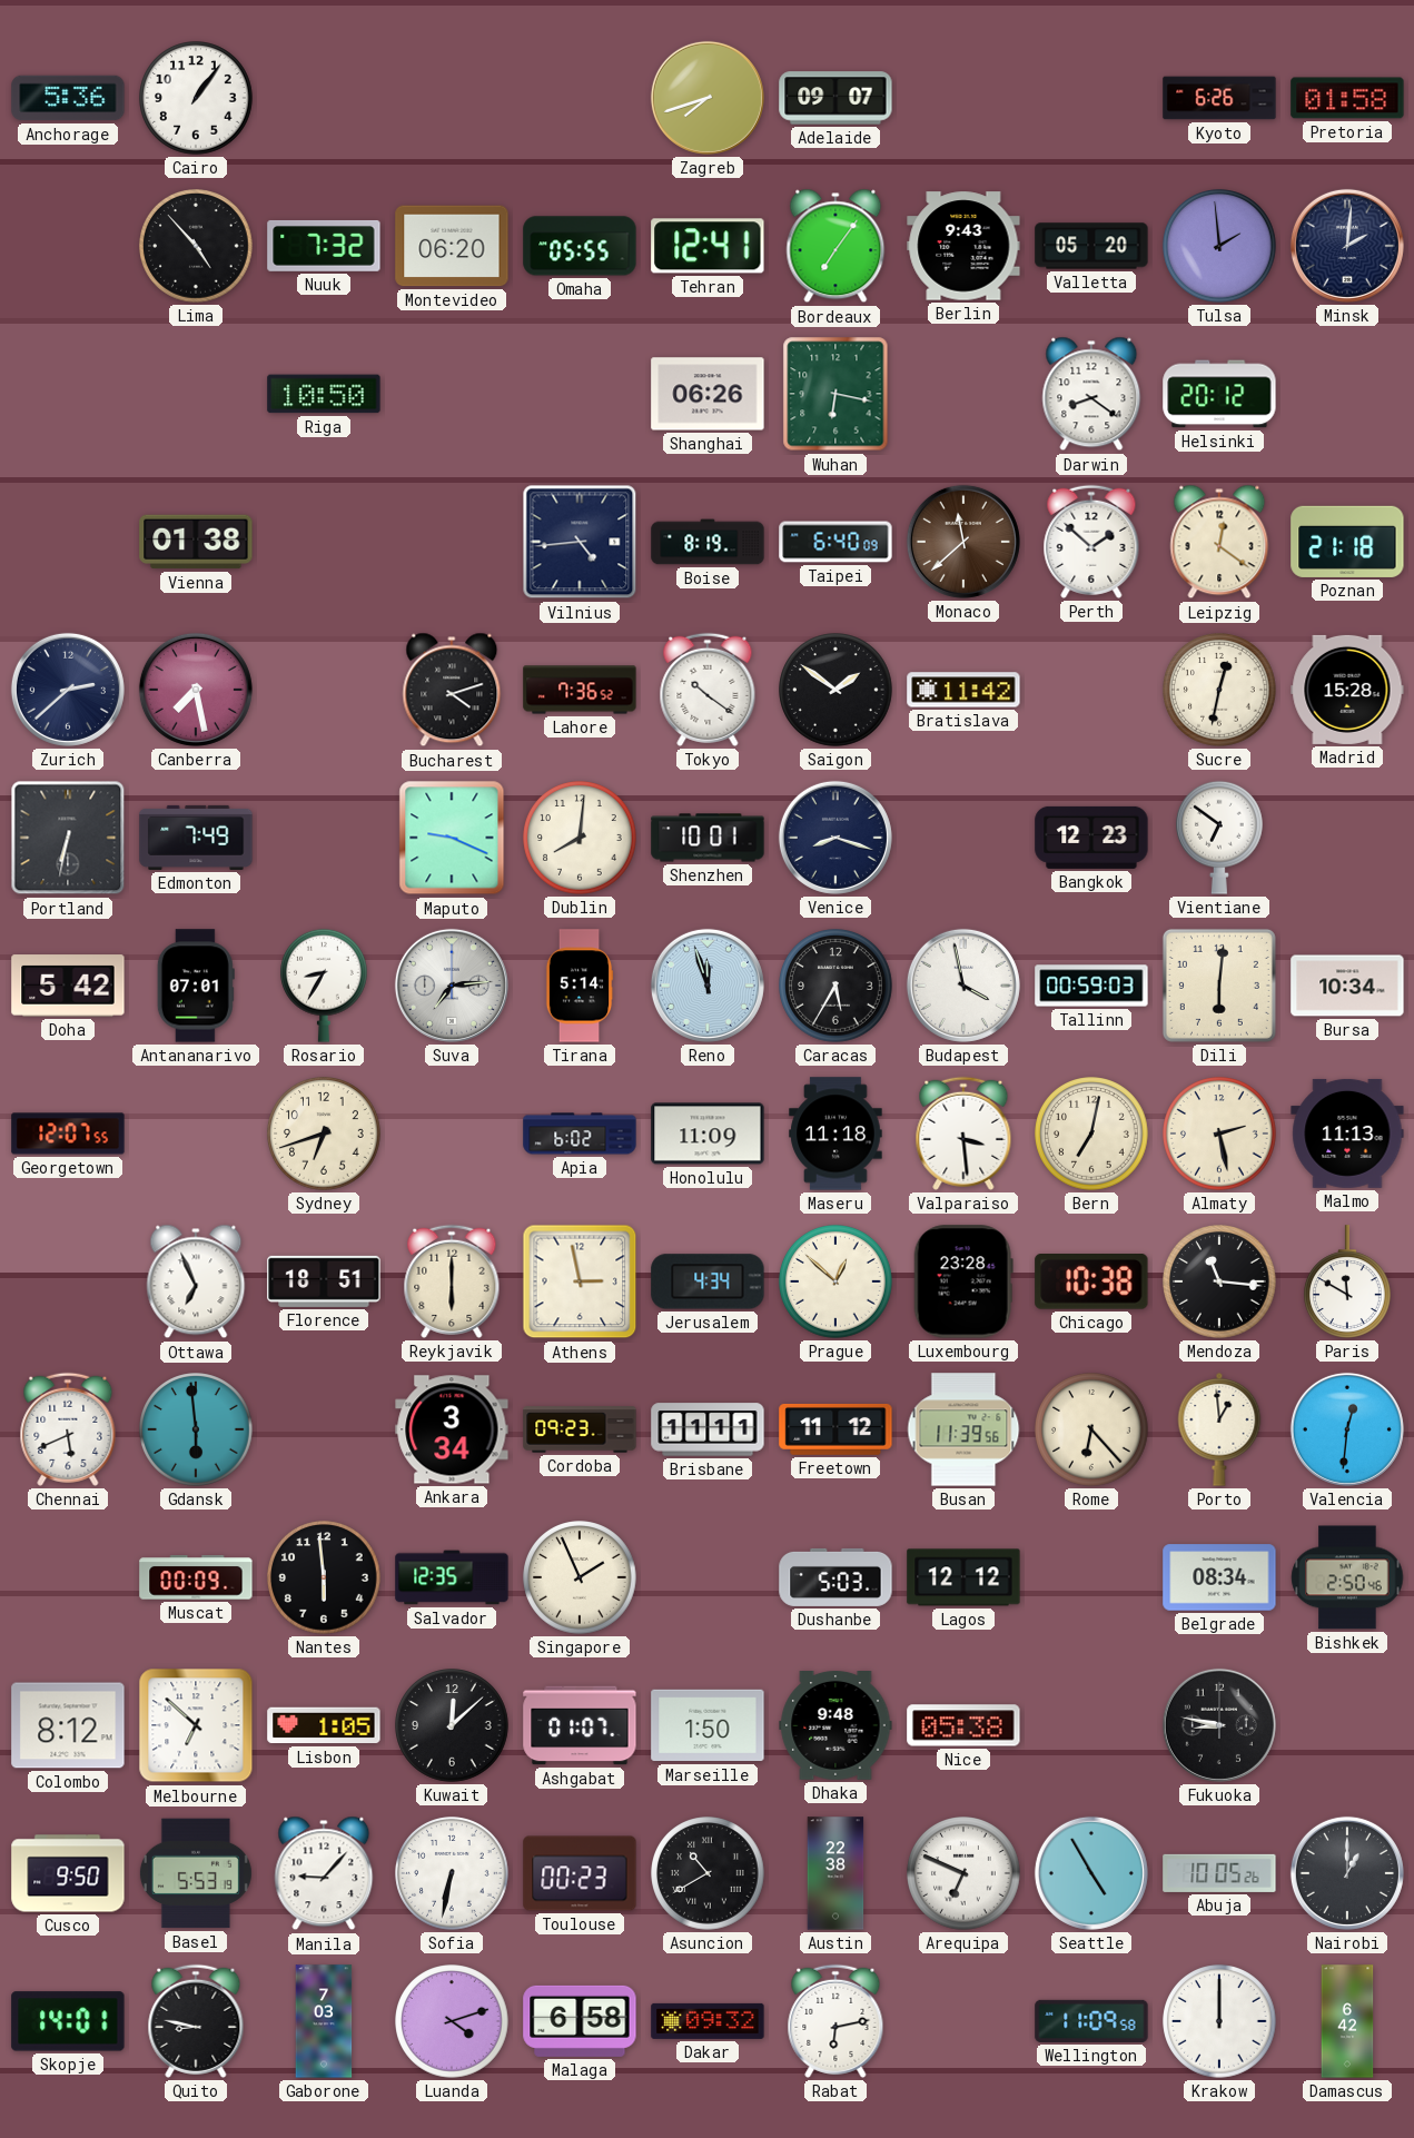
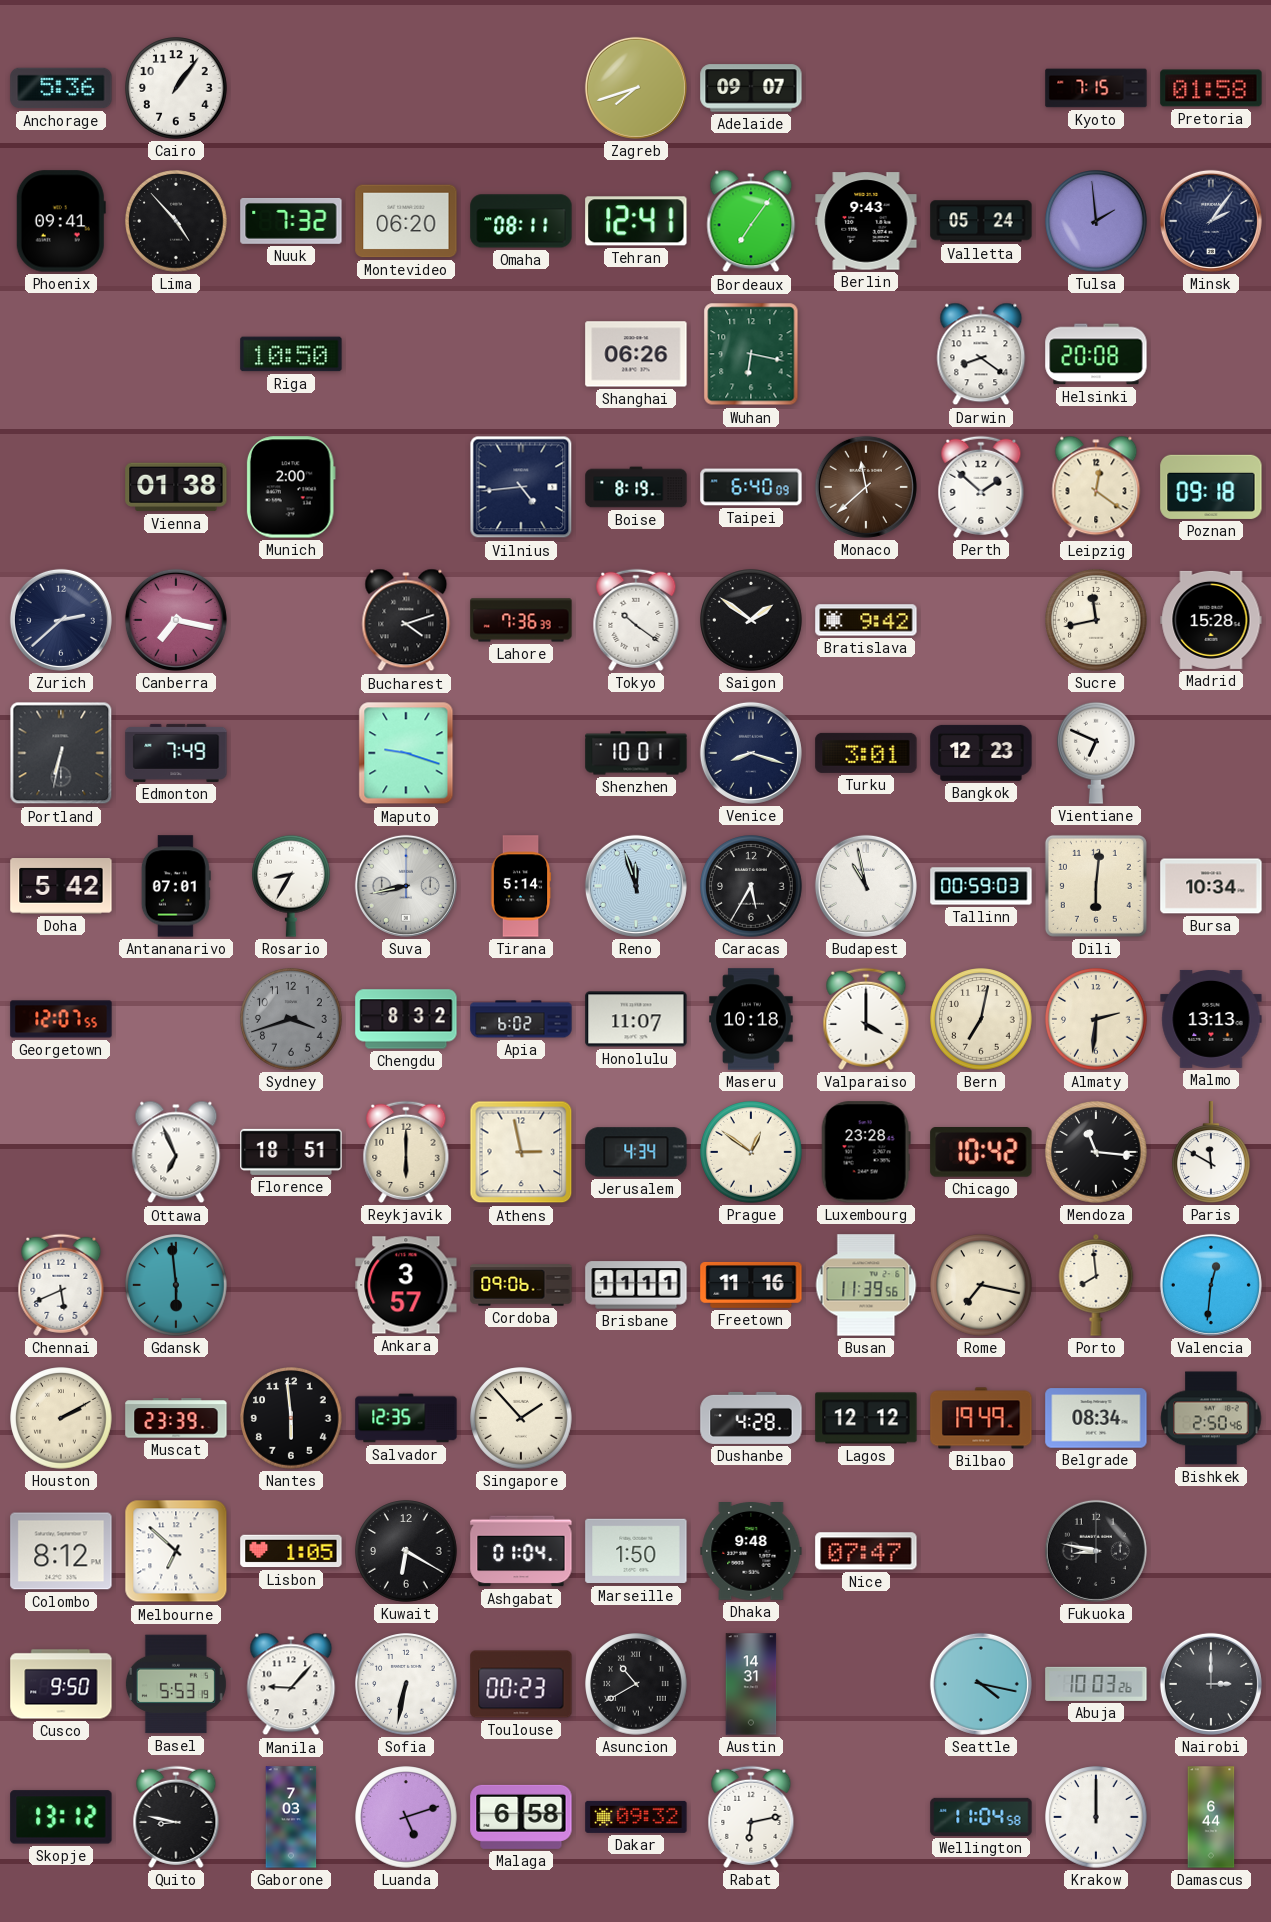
Kyoto: 6:26 -> 7:15
Phoenix: none -> 09:41
Omaha: 05:55 -> 08:11
Valletta: 05:20 -> 05:24
Minsk: 2:01 -> 2:06
Helsinki: 20:12 -> 20:08
Munich: none -> 2:00
Poznan: 21:18 -> 09:18
Canberra: 7:28 -> 7:17
Lahore: 7:36:52 -> 7:36:39
Bratislava: 11:42 -> 9:42
Sucre: 12:32 -> 11:43
Maputo: 9:19 -> 9:18
Dublin: 8:01 -> none
Turku: none -> 3:01
Vientiane: 6:51 -> 6:49
Suva: 7:14 -> 8:43
Budapest: 3:58 -> 10:58
Sydney: 6:42 -> 3:42
Sydney dial: cream -> grey
Chengdu: none -> 8:32
Honolulu: 11:09 -> 11:07
Maseru: 11:18 -> 10:18
Valparaiso: 3:29 -> 4:00
Almaty: 2:28 -> 2:31
Malmo: 11:13 -> 13:13
Prague: 12:52 -> 12:51
Chicago: 10:38 -> 10:42
Ankara: 3:34 -> 3:57
Cordoba: 09:23 -> 09:06
Freetown: 11:12 -> 11:16
Rome: 6:23 -> 7:17
Porto: 12:59 -> 7:59
Houston: none -> 2:10
Muscat: 00:09 -> 23:39
Singapore: 1:56 -> 1:53
Dushanbe: 5:03 -> 4:28
Bilbao: none -> 19:49
Kuwait: 12:08 -> 6:20
Ashgabat: 01:07 -> 01:04
Nice: 05:38 -> 07:47
Austin: 22:38 -> 14:31
Arequipa: 6:49 -> none
Seattle: 4:55 -> 4:17
Abuja: 10:05 -> 10:03
Nairobi: 1:00 -> 3:00
Skopje: 14:01 -> 13:12
Luanda: 4:12 -> 5:12
Wellington: 11:09 -> 11:04
Damascus: 6:42 -> 6:44
